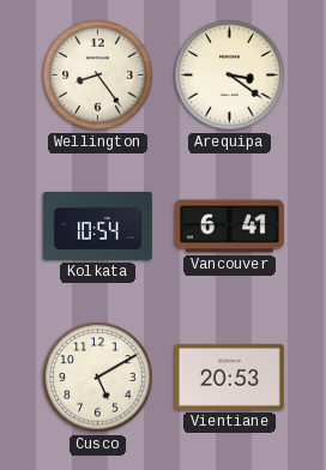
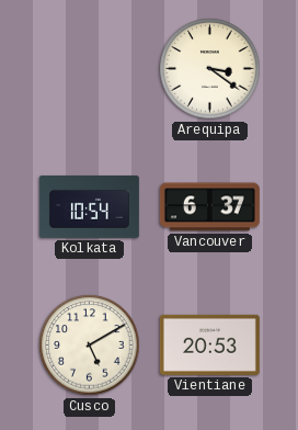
Wellington: 8:24 -> none
Vancouver: 6:41 -> 6:37
